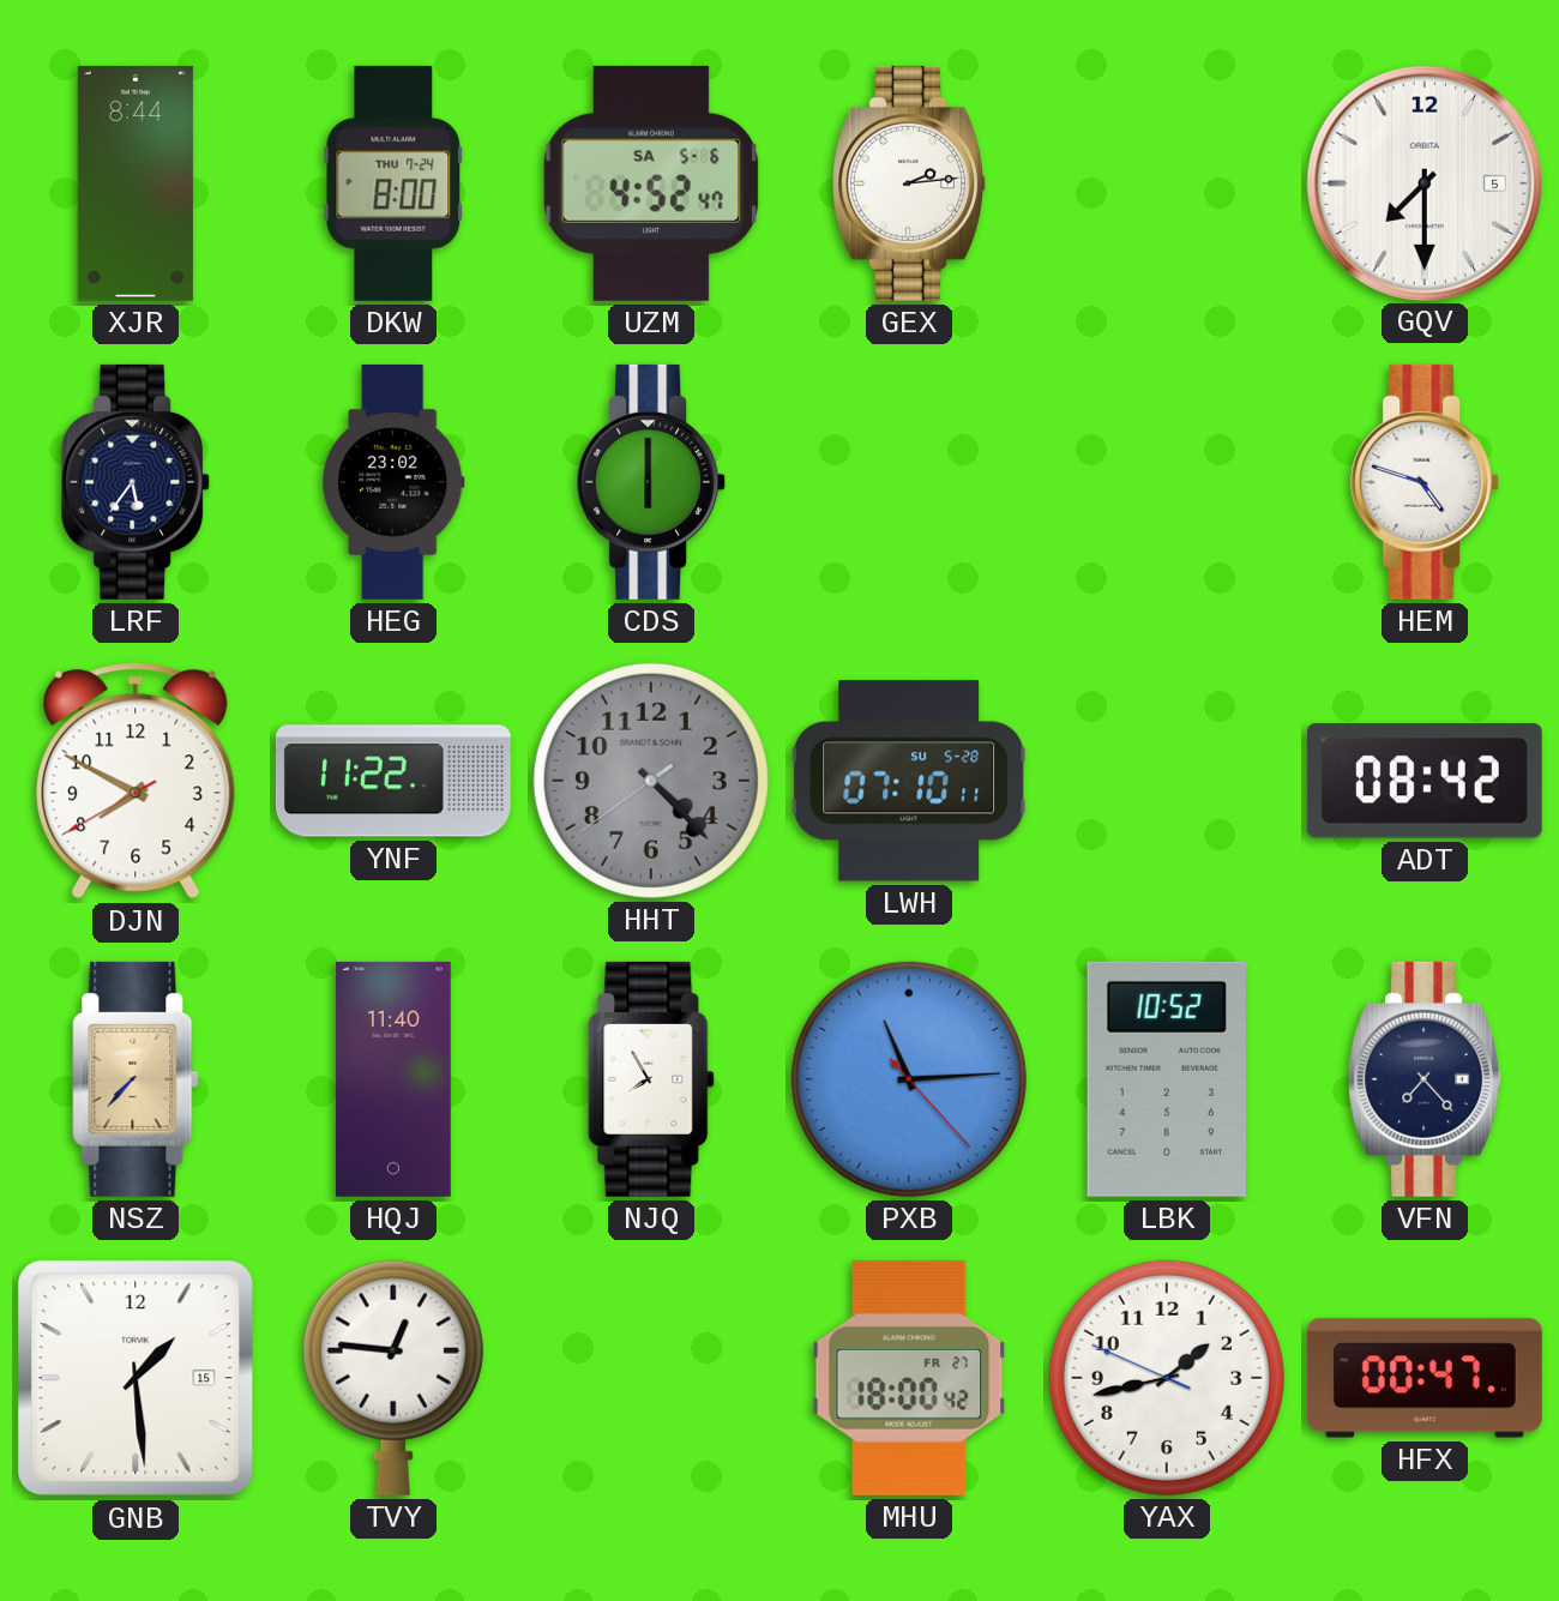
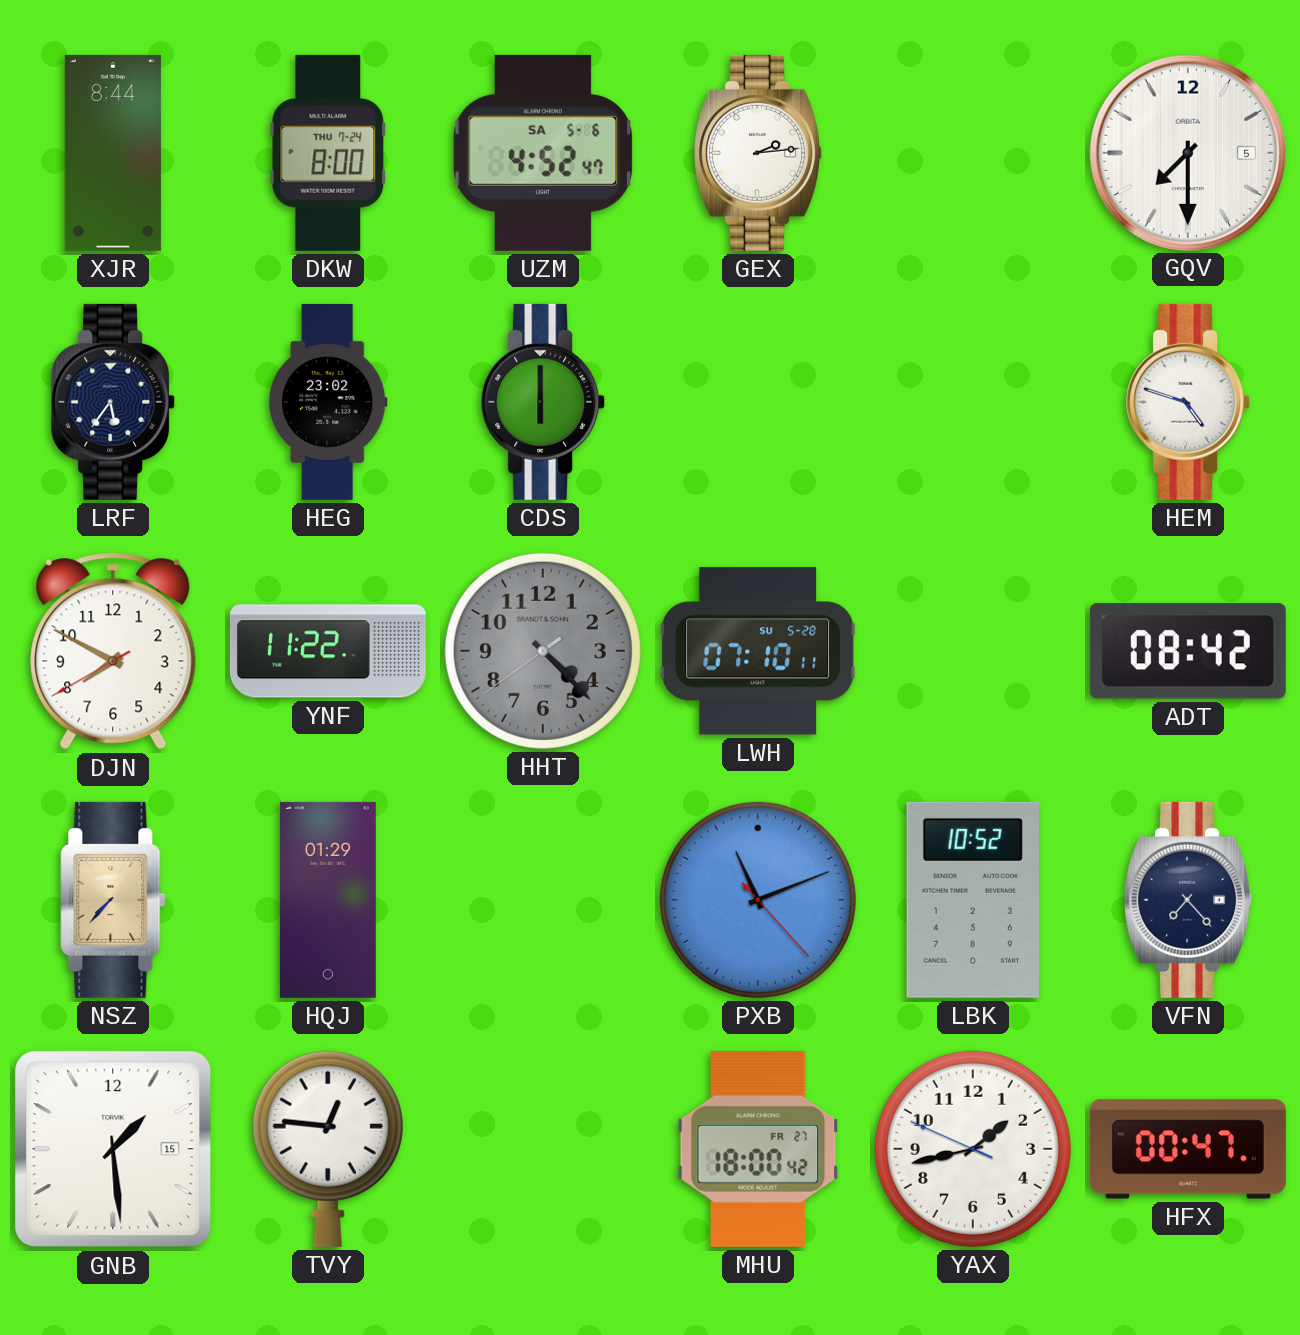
HQJ: 11:40 -> 01:29
NJQ: 7:55 -> none
PXB: 11:14 -> 11:11
